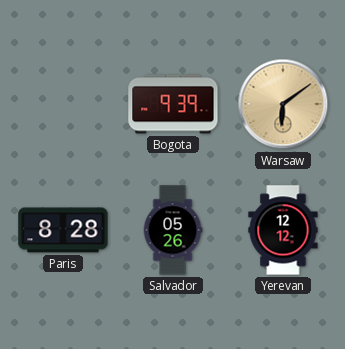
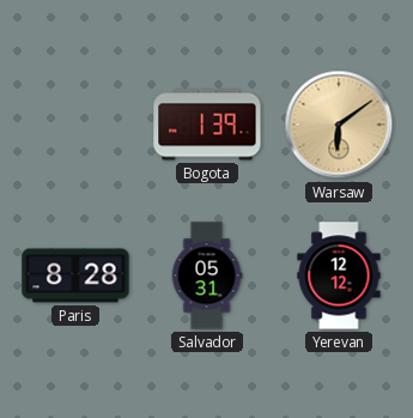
Bogota: 9:39 -> 1:39
Salvador: 05:26 -> 05:31
